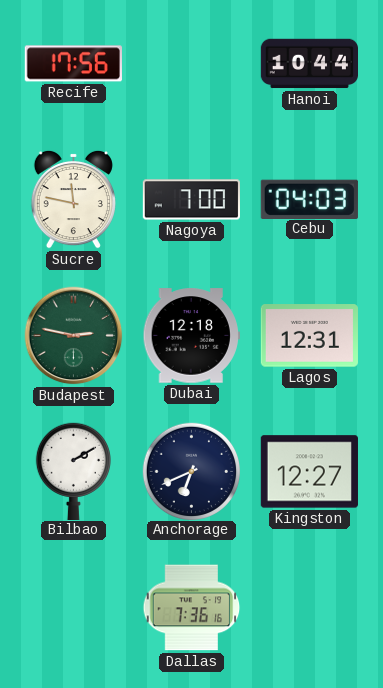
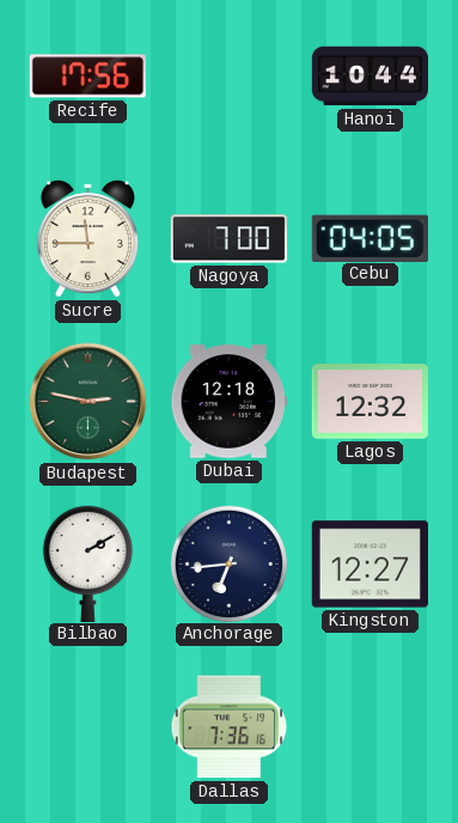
Sucre: 11:47 -> 11:45
Cebu: 04:03 -> 04:05
Lagos: 12:31 -> 12:32
Anchorage: 6:41 -> 6:44
